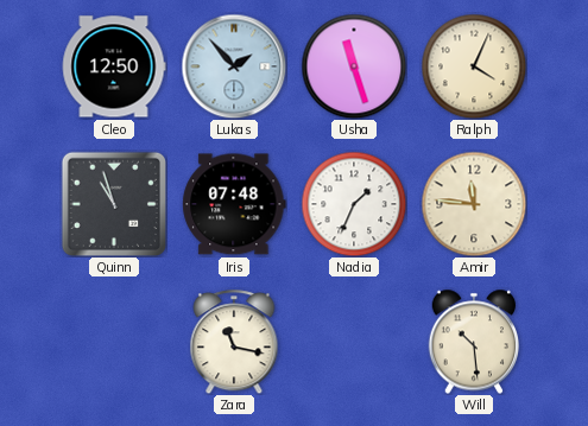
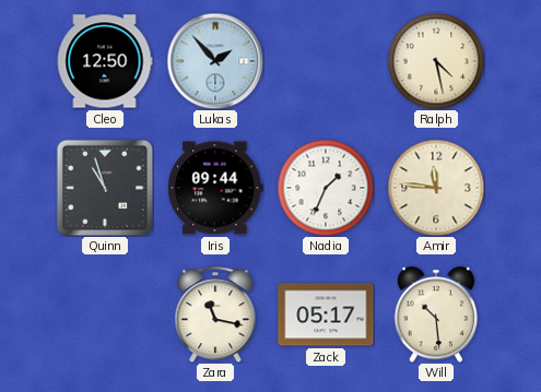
Usha: 11:27 -> none
Ralph: 4:04 -> 4:28
Iris: 07:48 -> 09:44
Zack: none -> 05:17
